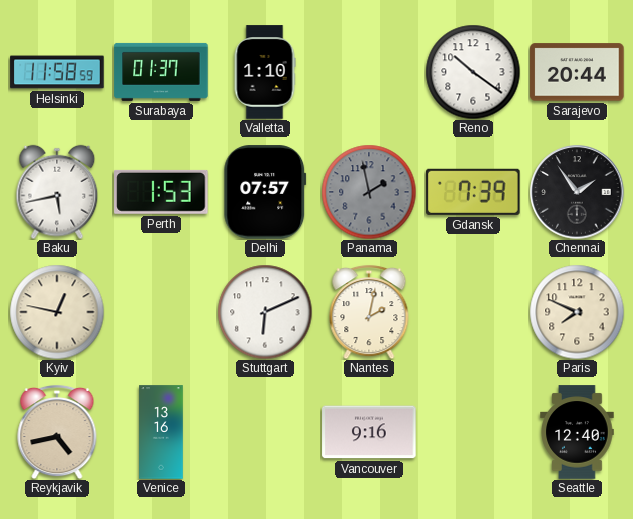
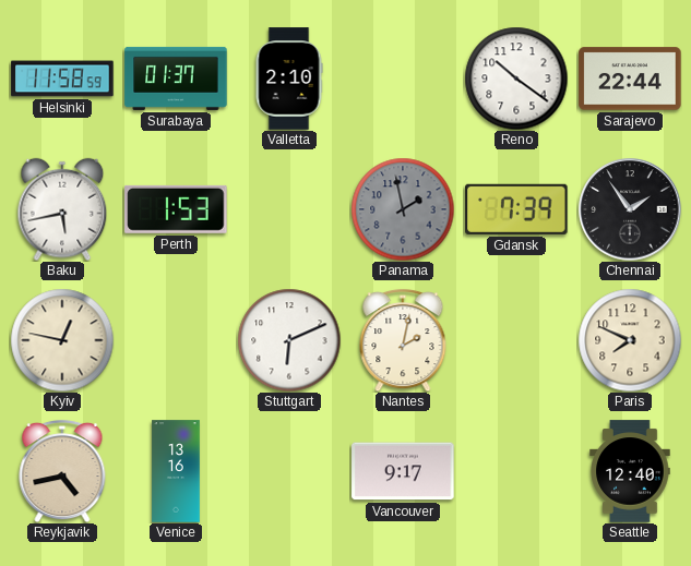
Valletta: 1:10 -> 2:10
Sarajevo: 20:44 -> 22:44
Delhi: 07:57 -> none
Vancouver: 9:16 -> 9:17
